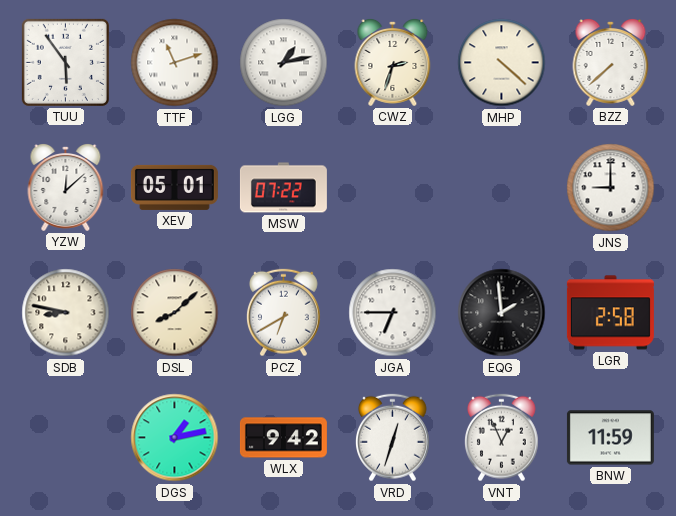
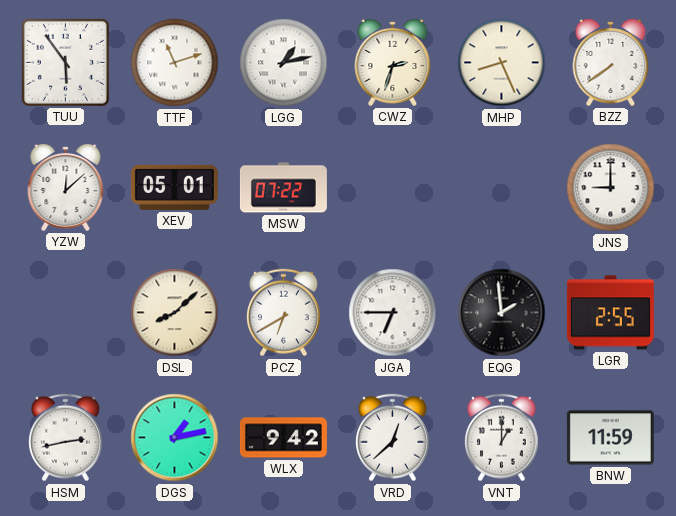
MHP: 4:22 -> 8:26
BZZ: 7:38 -> 7:39
SDB: 8:47 -> none
LGR: 2:58 -> 2:55
HSM: none -> 2:43
VRD: 12:33 -> 12:38
VNT: 12:56 -> 1:00
